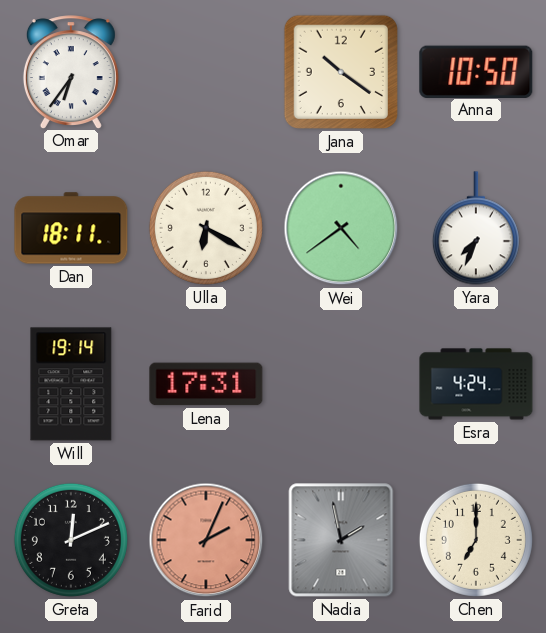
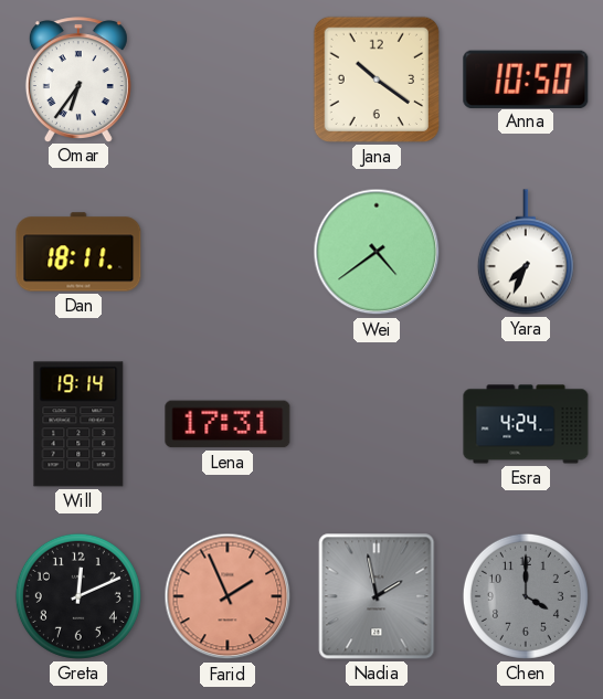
Ulla: 6:20 -> none
Farid: 2:04 -> 1:56
Chen: 7:00 -> 4:00
Chen dial: cream -> grey
